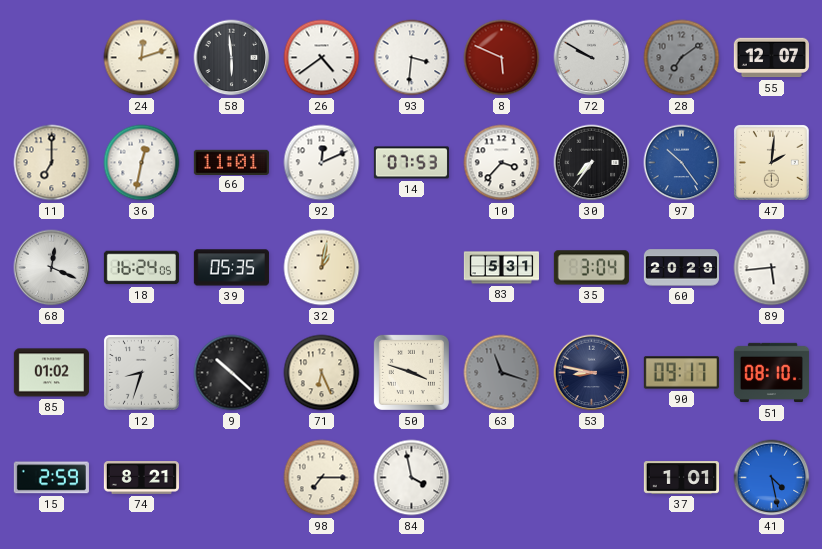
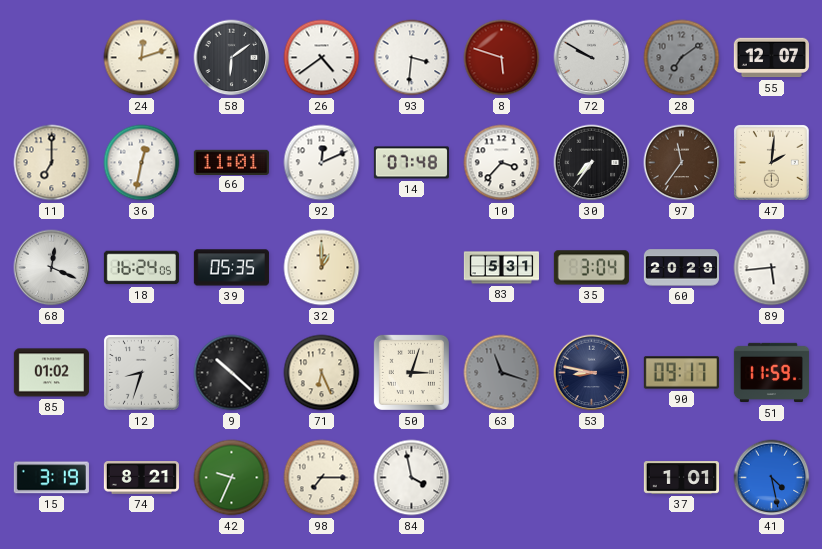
58: 5:59 -> 6:09
8: 5:49 -> 5:48
14: 07:53 -> 07:48
97: 10:24 -> 11:36
97 dial: blue -> brown
32: 1:02 -> 1:00
50: 3:48 -> 3:03
51: 08:10 -> 11:59
15: 2:59 -> 3:19
42: none -> 9:34
